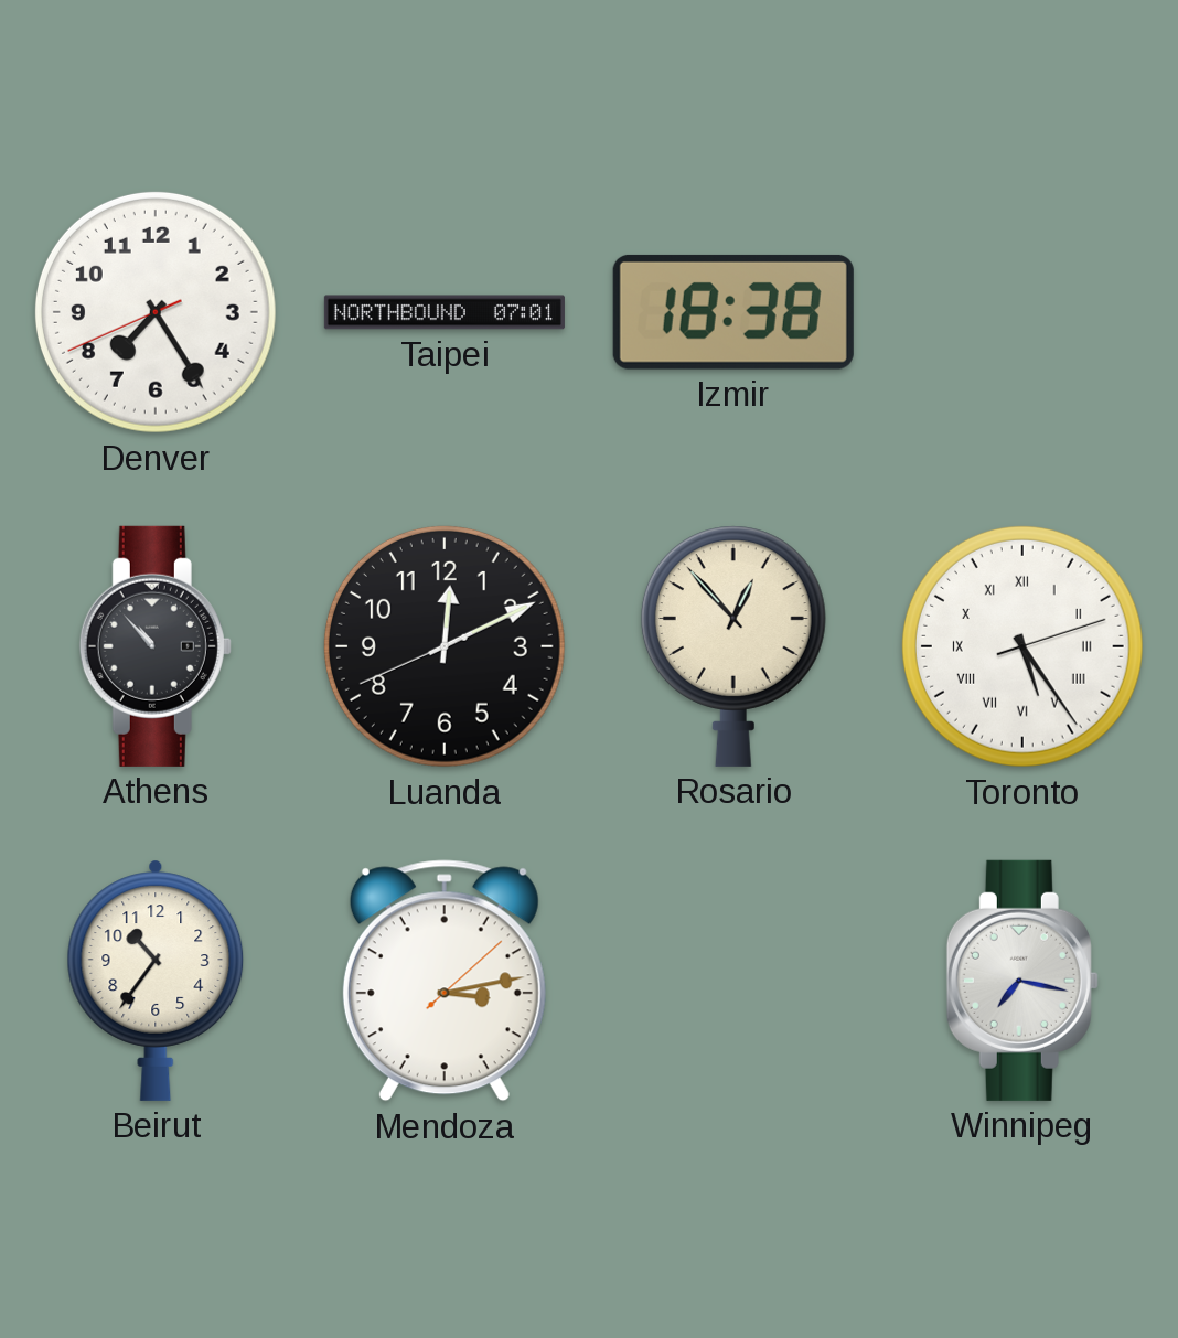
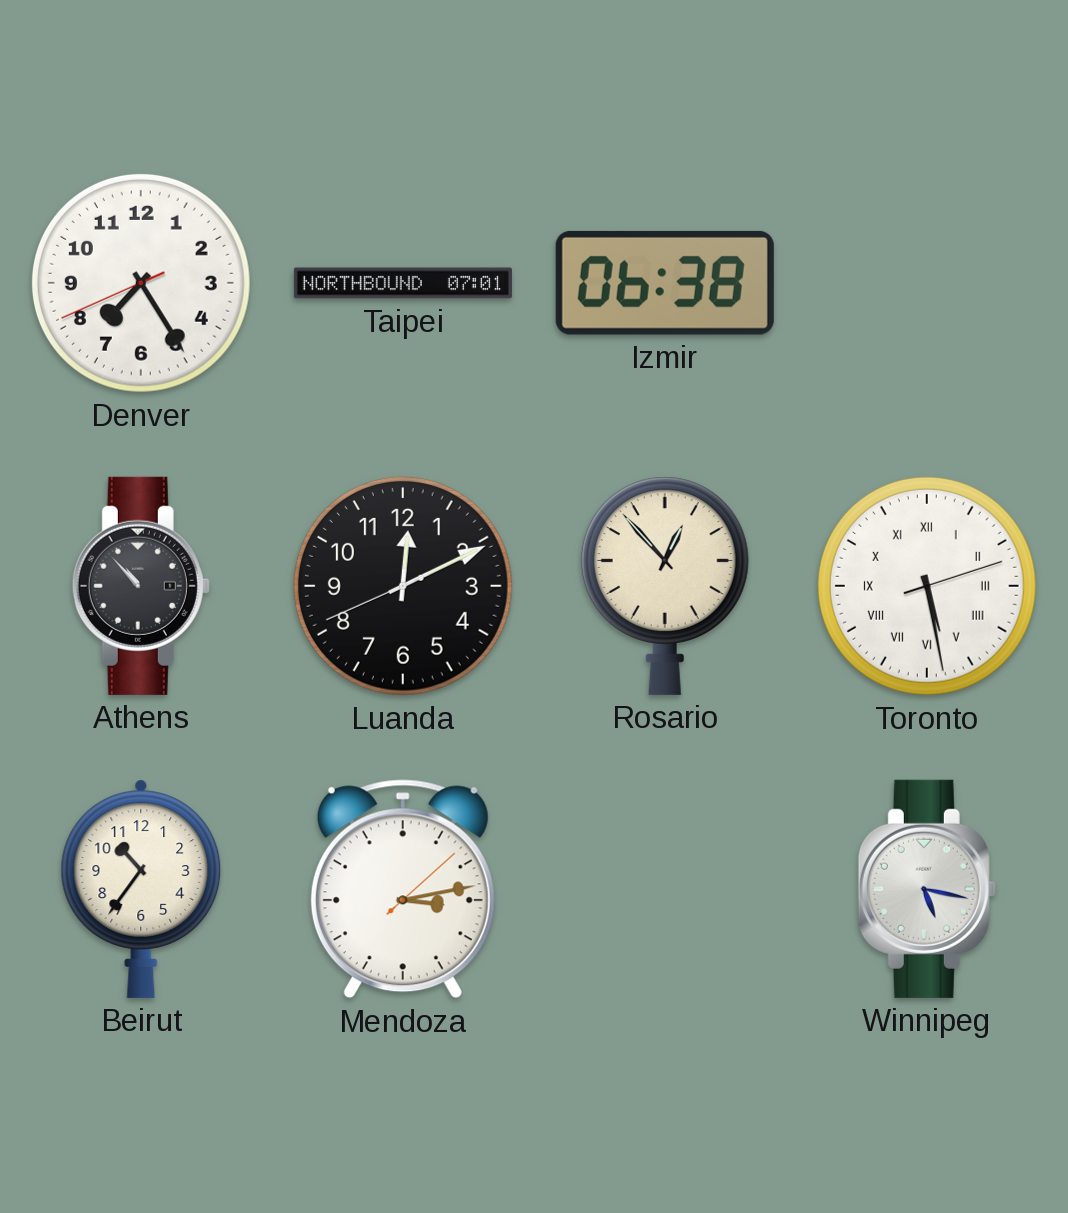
Izmir: 18:38 -> 06:38
Toronto: 5:24 -> 5:28
Winnipeg: 7:17 -> 5:17
